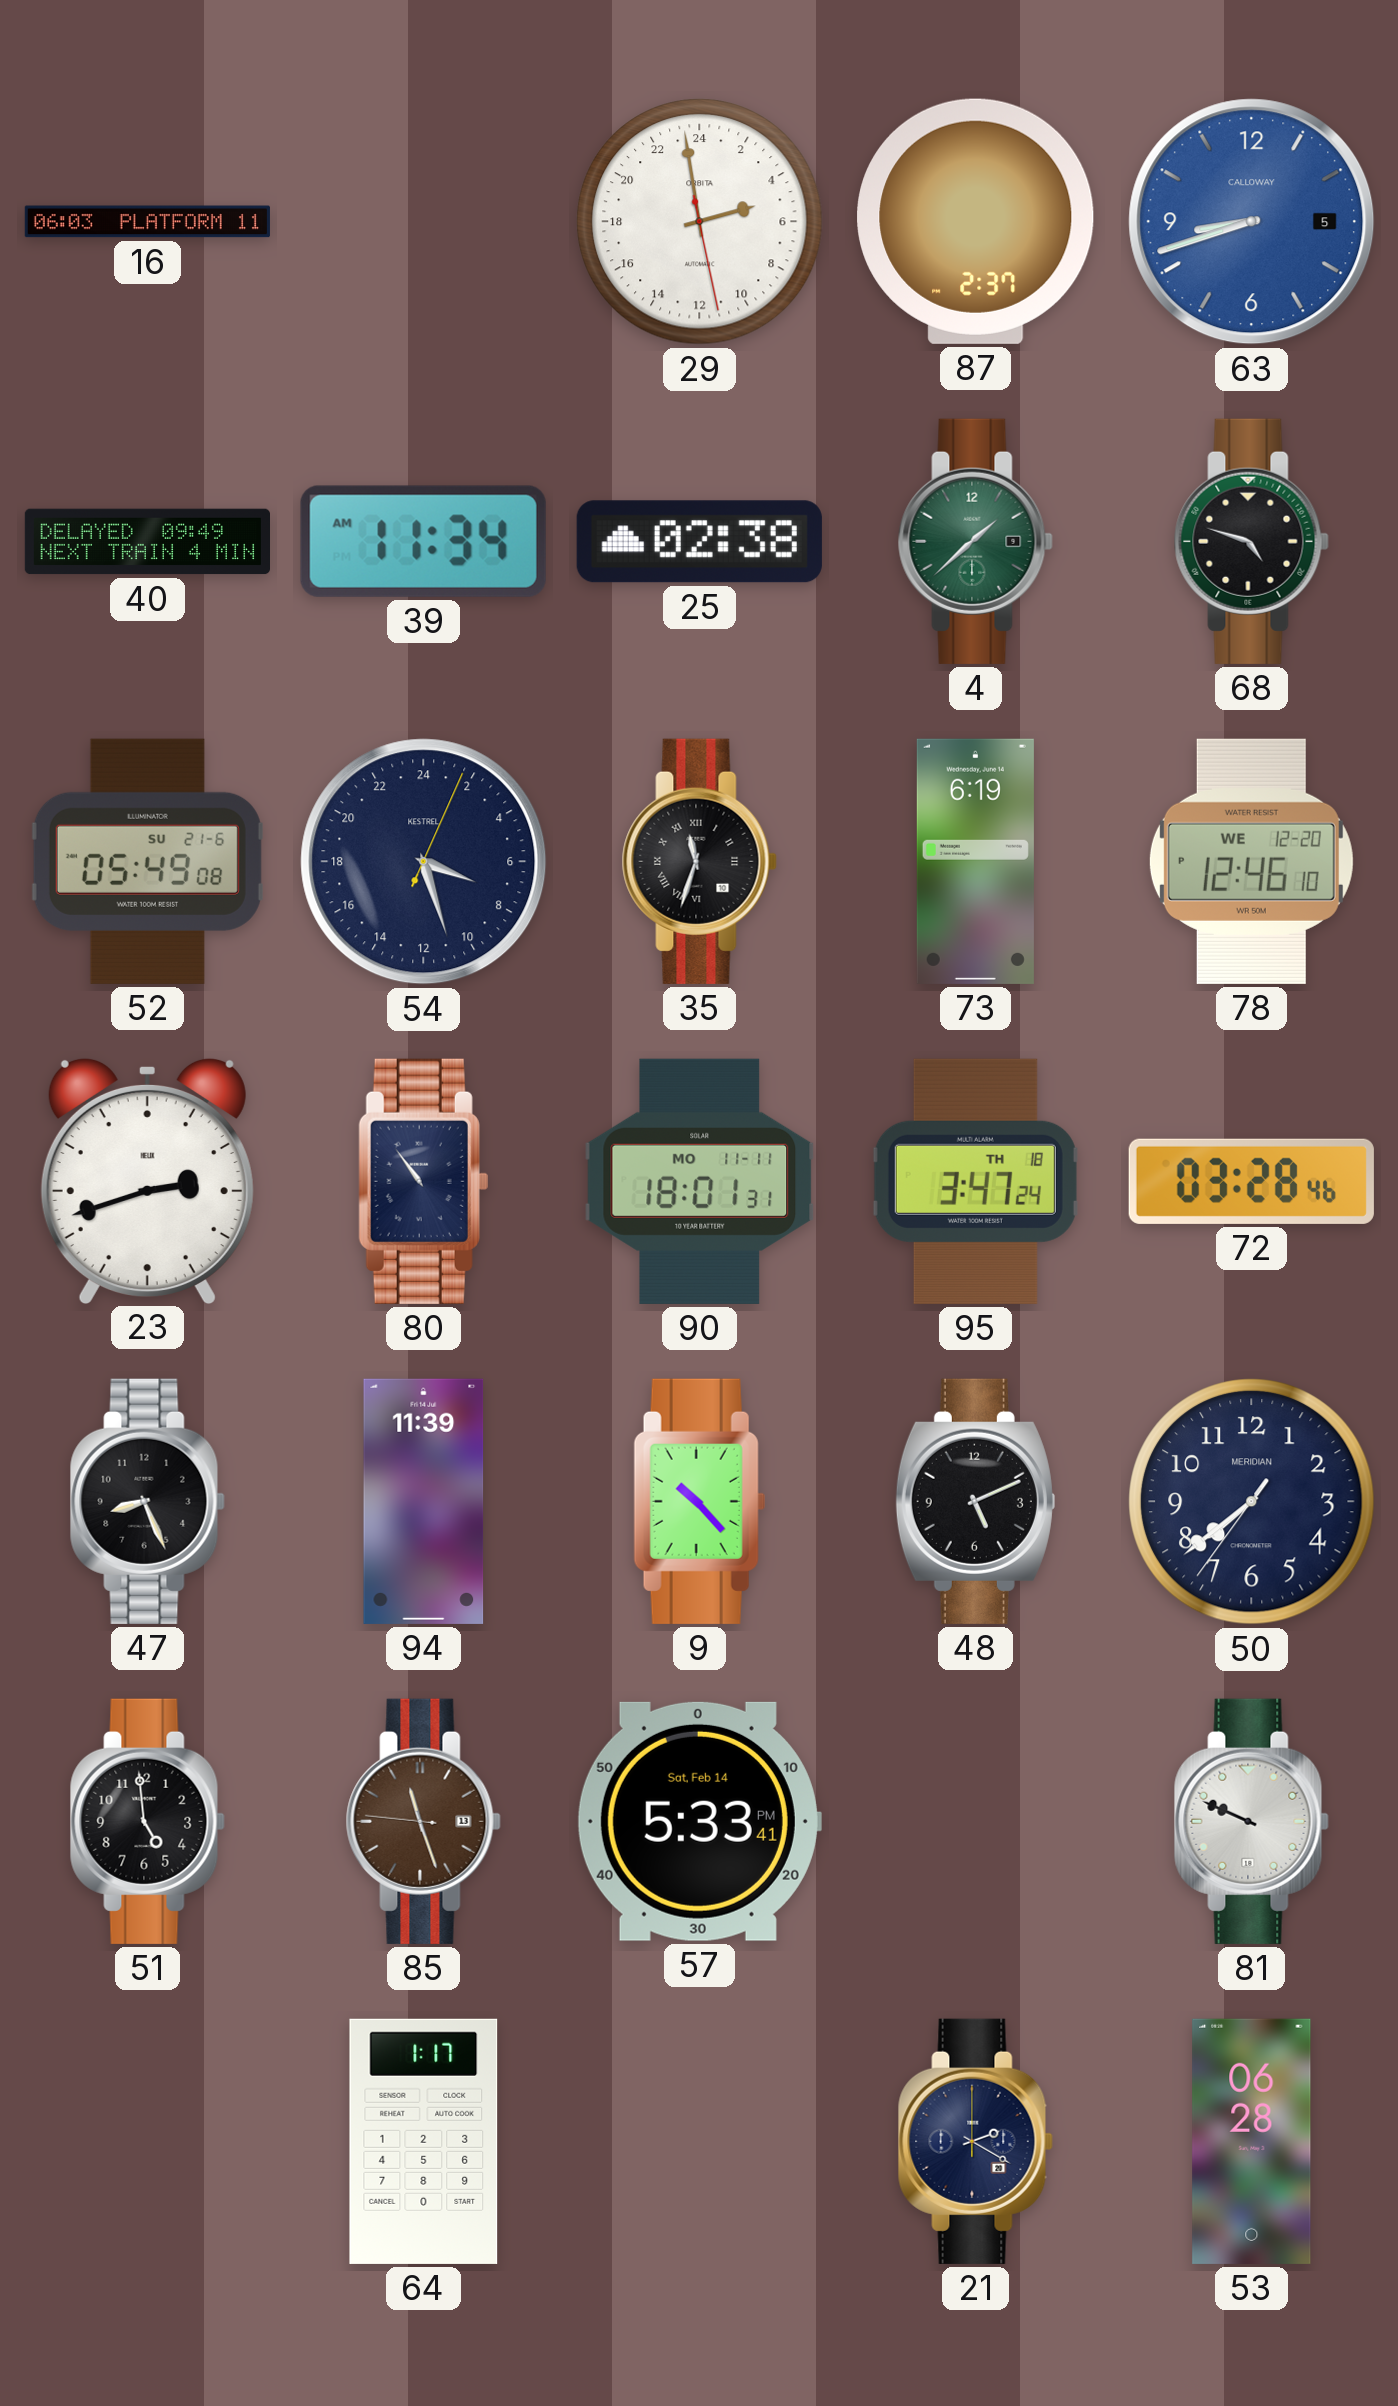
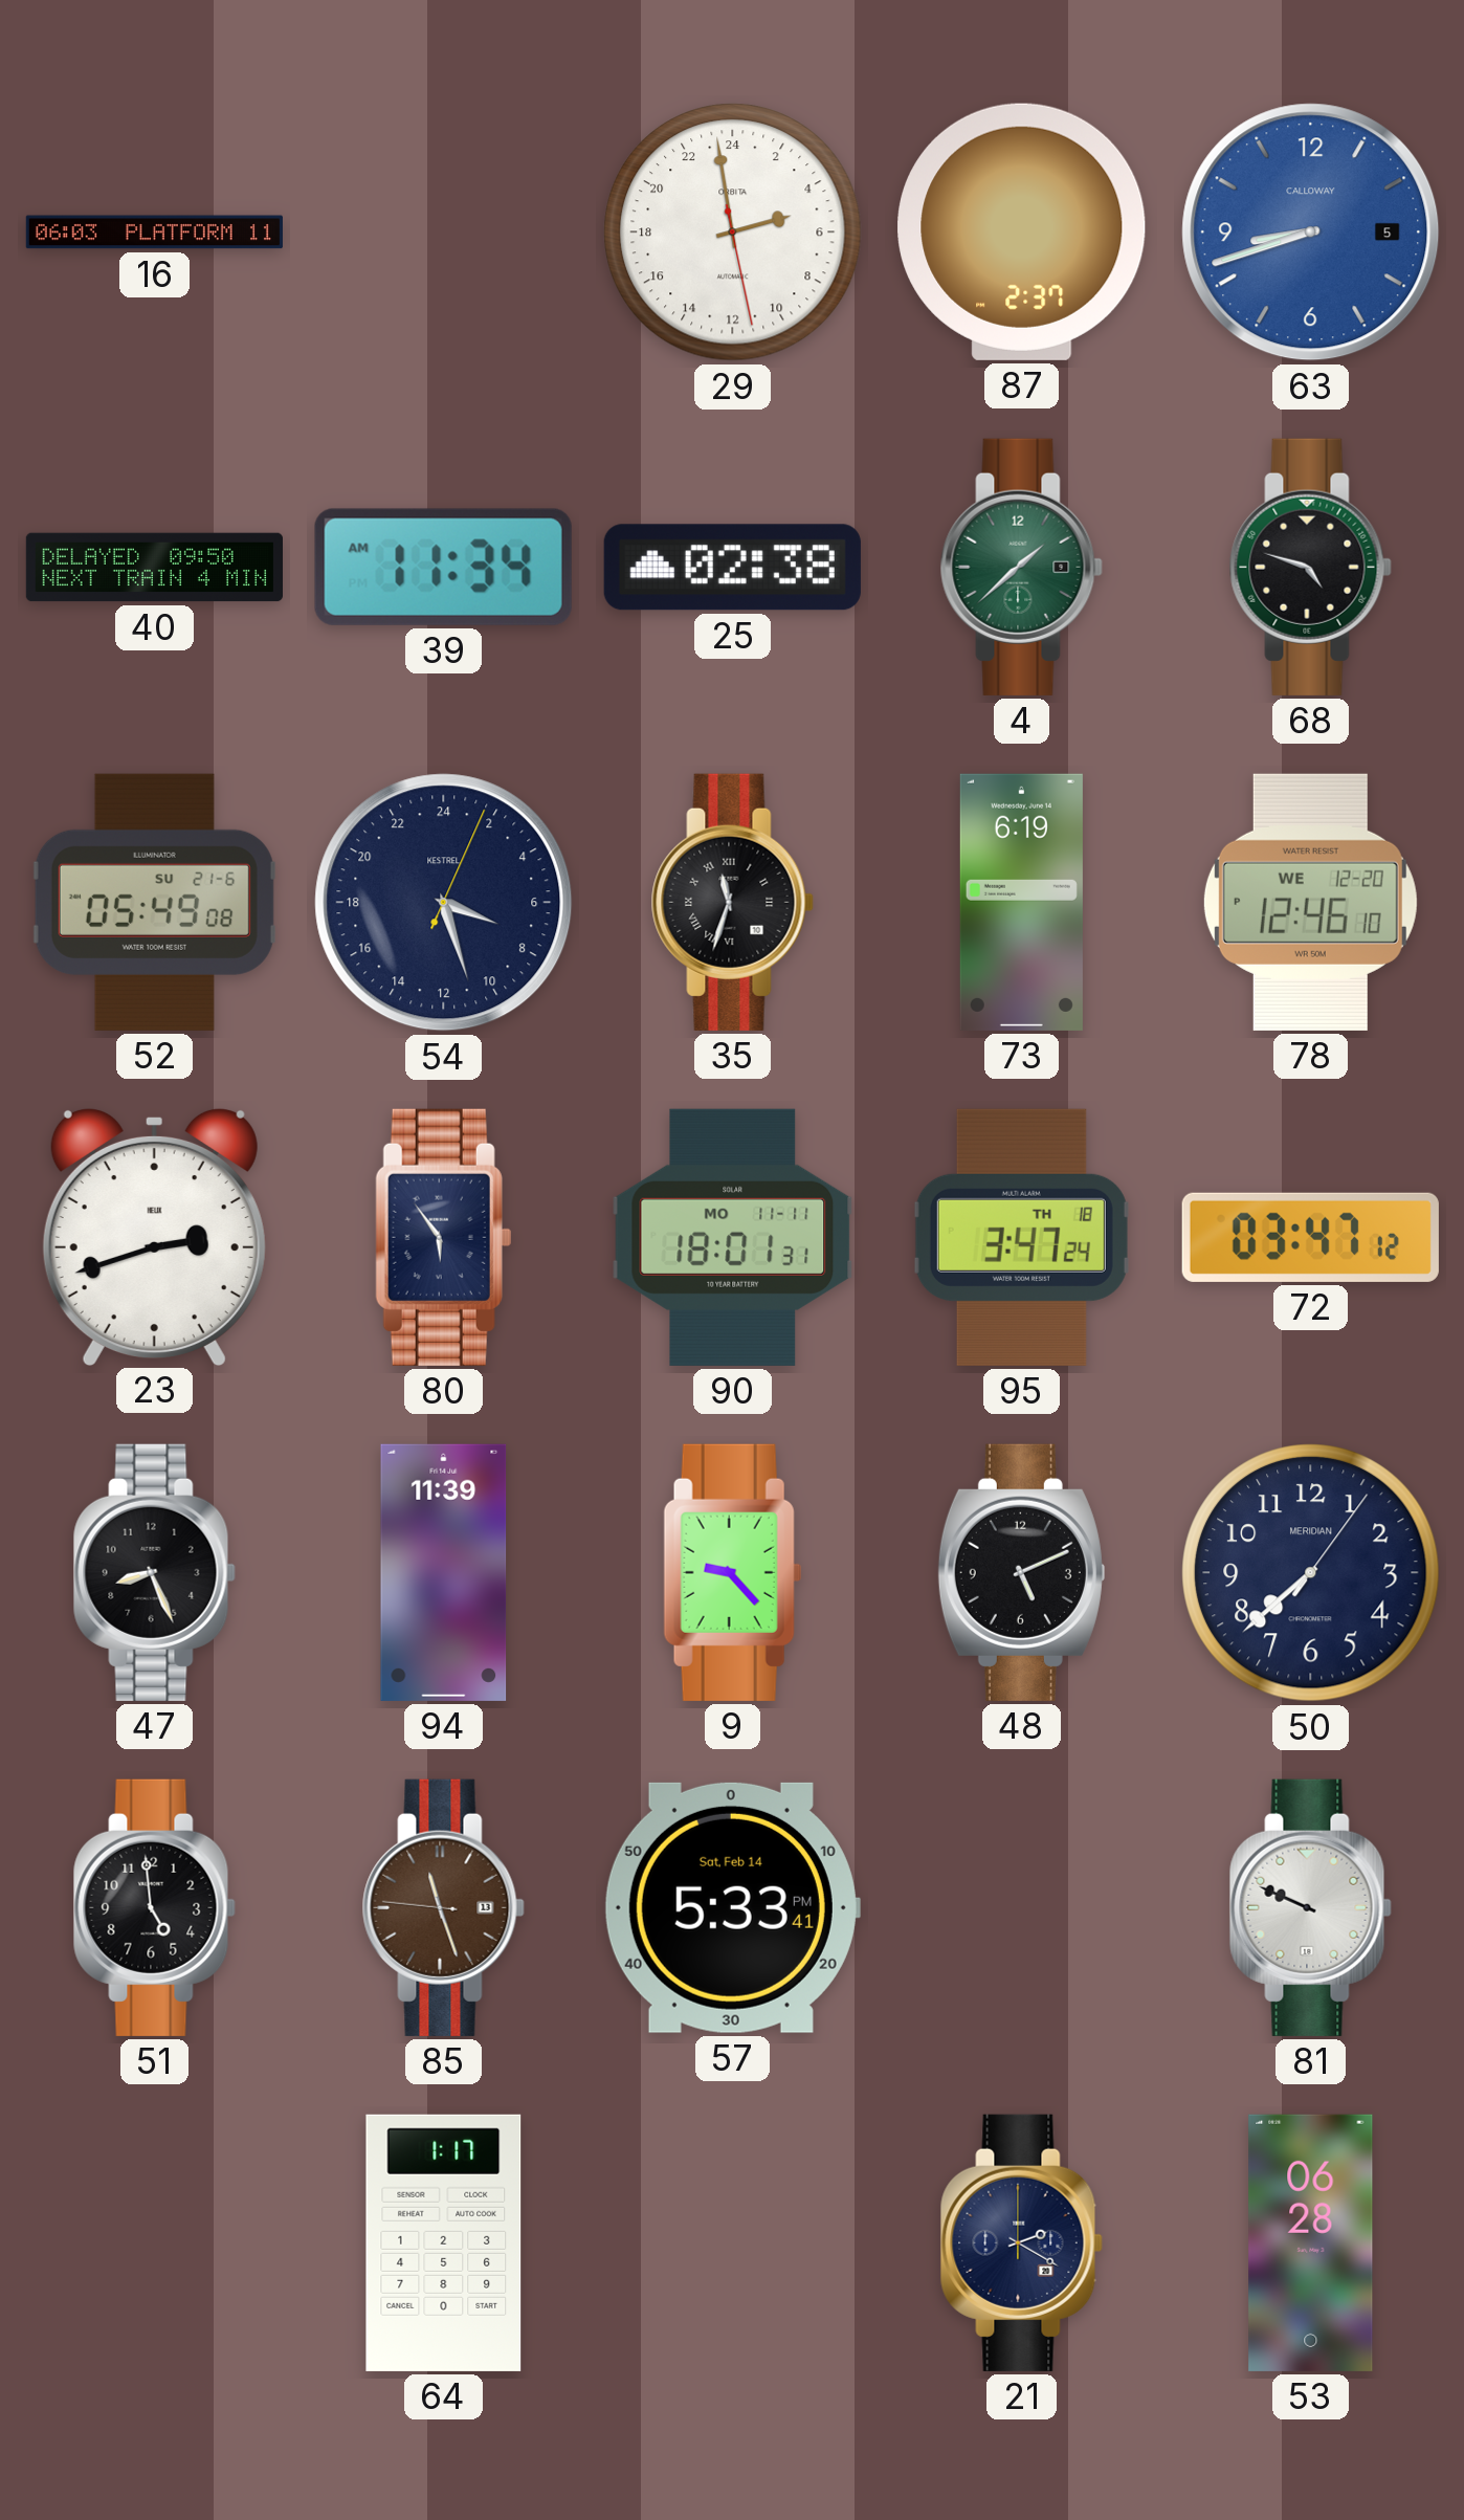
40: 09:49 -> 09:50
80: 10:54 -> 5:54
72: 03:28 -> 03:47
9: 10:23 -> 9:23
50: 7:38:36 -> 7:38:06
